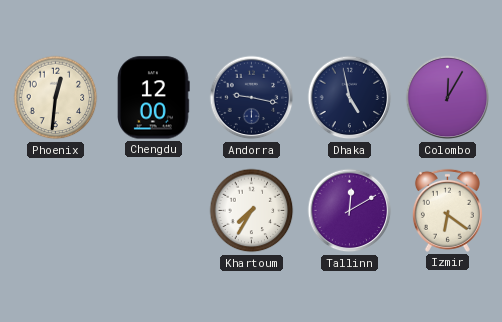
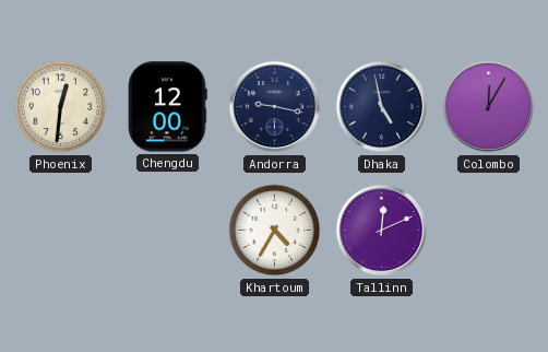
Khartoum: 7:35 -> 4:35
Tallinn: 12:10 -> 12:11
Izmir: 6:21 -> none
